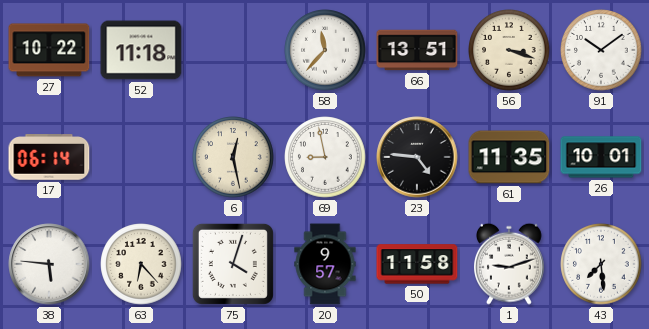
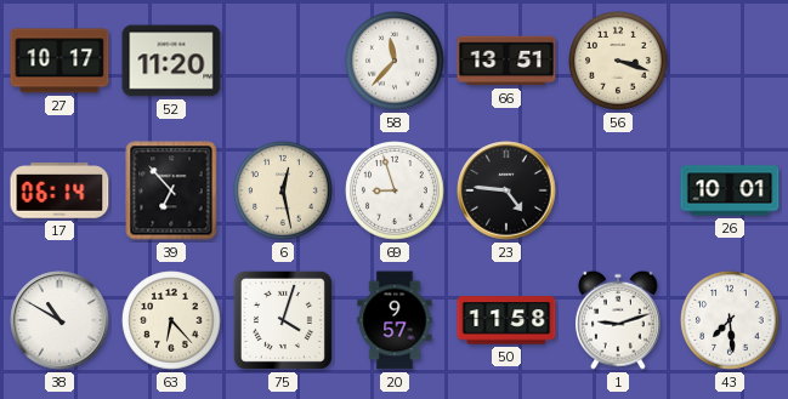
27: 10:22 -> 10:17
52: 11:18 -> 11:20
91: 10:09 -> none
39: none -> 6:53
69: 8:58 -> 8:57
61: 11:35 -> none
38: 5:46 -> 10:50
